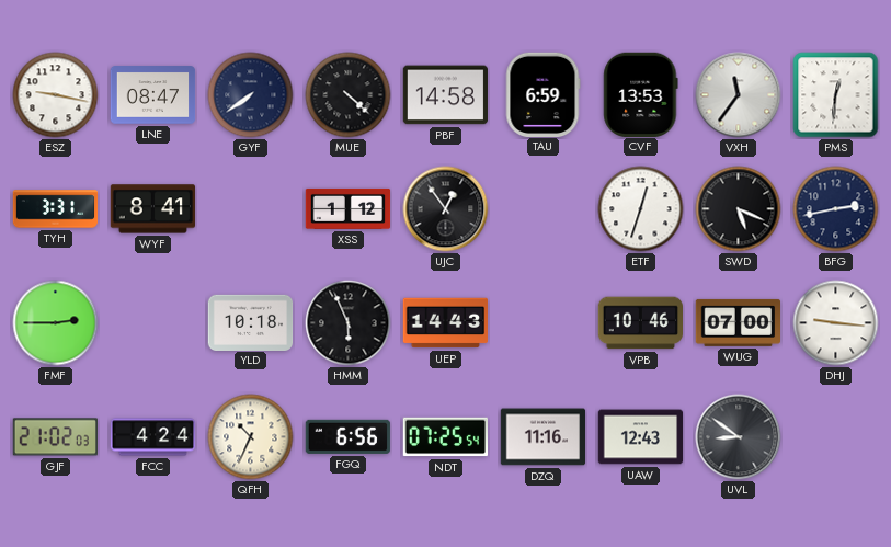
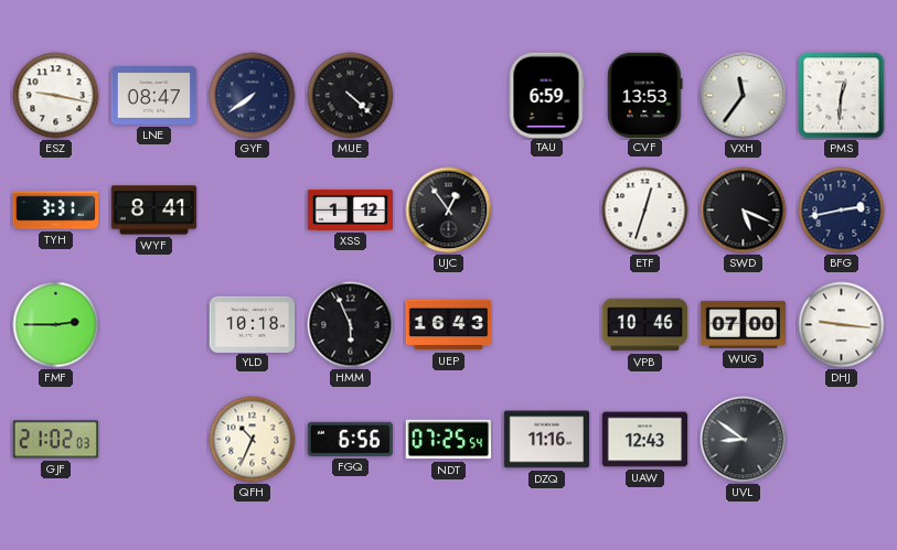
PBF: 14:58 -> none
UEP: 14:43 -> 16:43
FCC: 4:24 -> none
